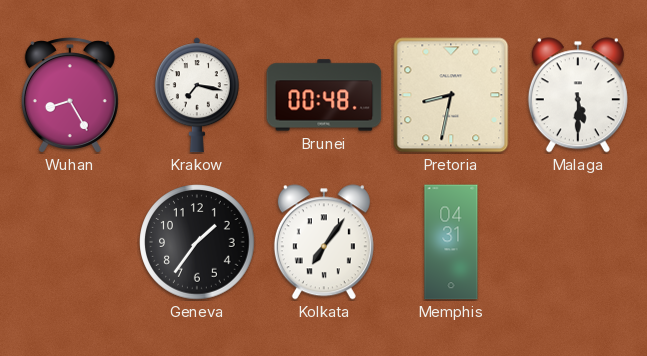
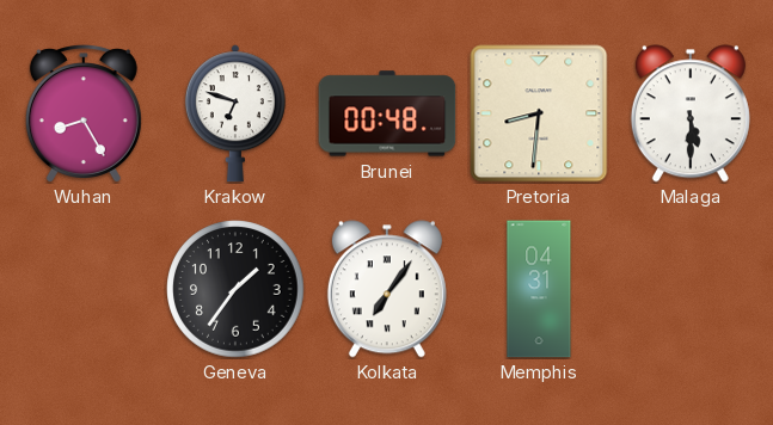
Krakow: 7:17 -> 6:48
Pretoria: 8:32 -> 8:31
